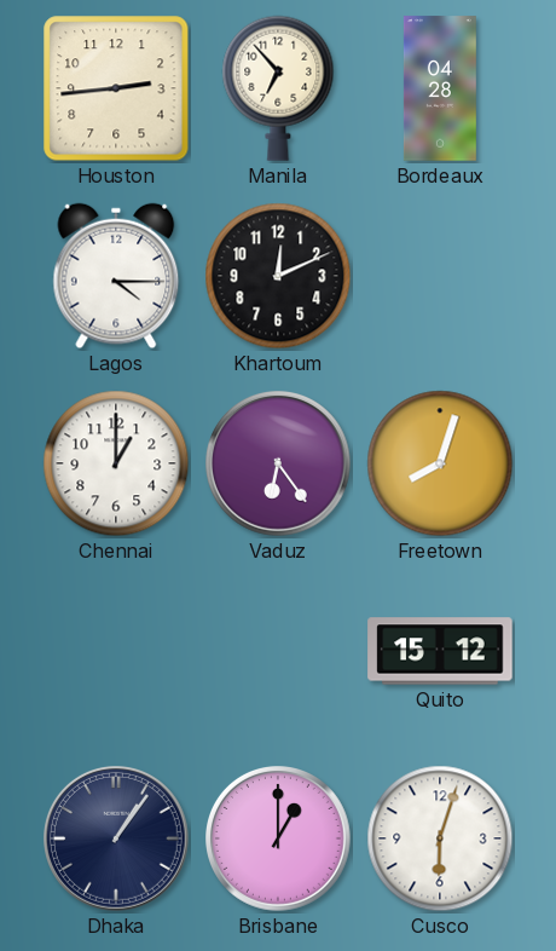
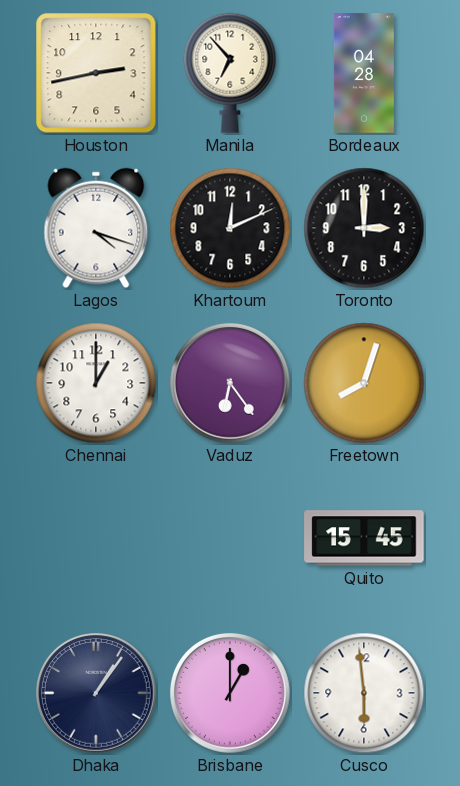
Houston: 2:44 -> 2:43
Lagos: 4:15 -> 4:18
Toronto: none -> 3:00
Quito: 15:12 -> 15:45
Cusco: 6:03 -> 5:59
